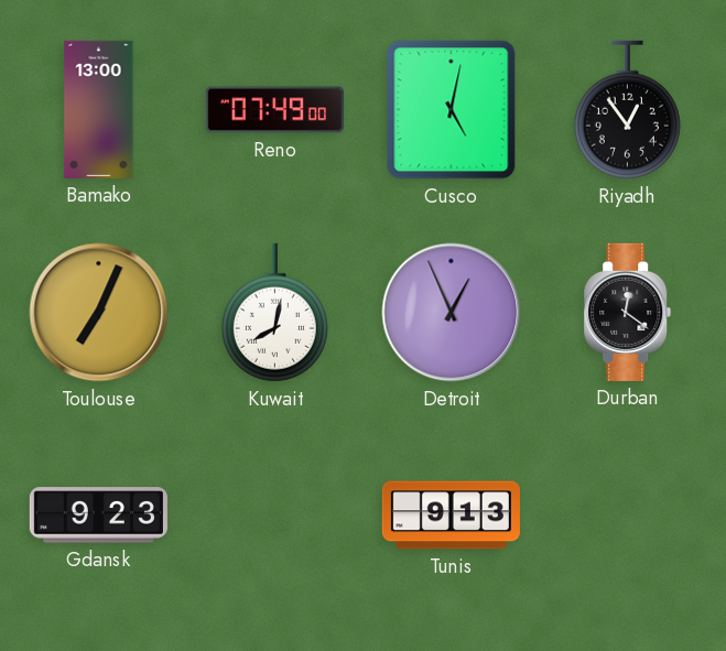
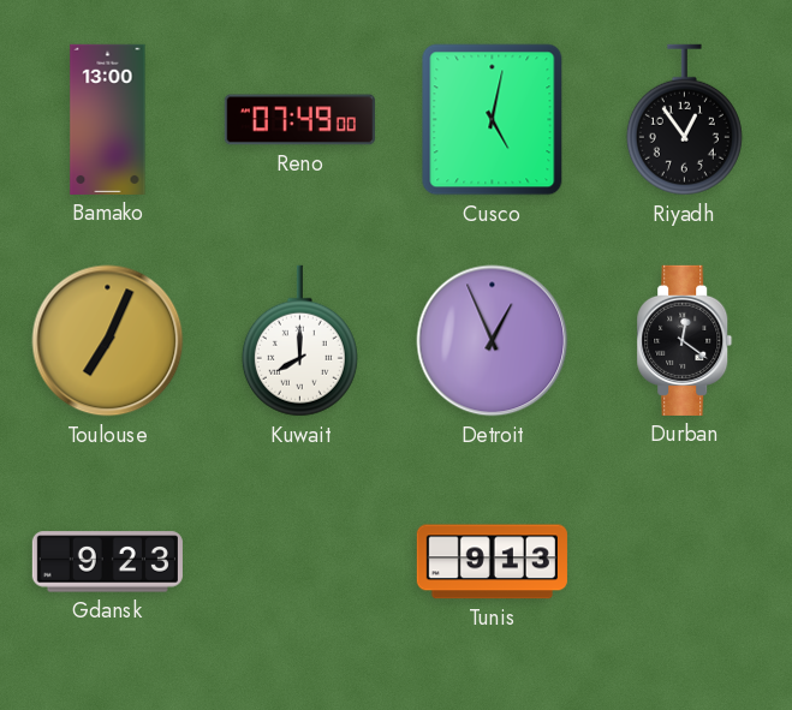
Kuwait: 8:02 -> 8:00
